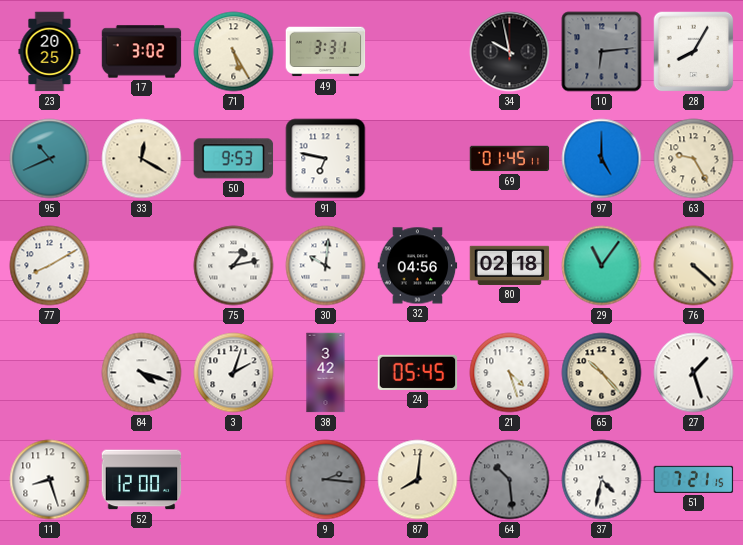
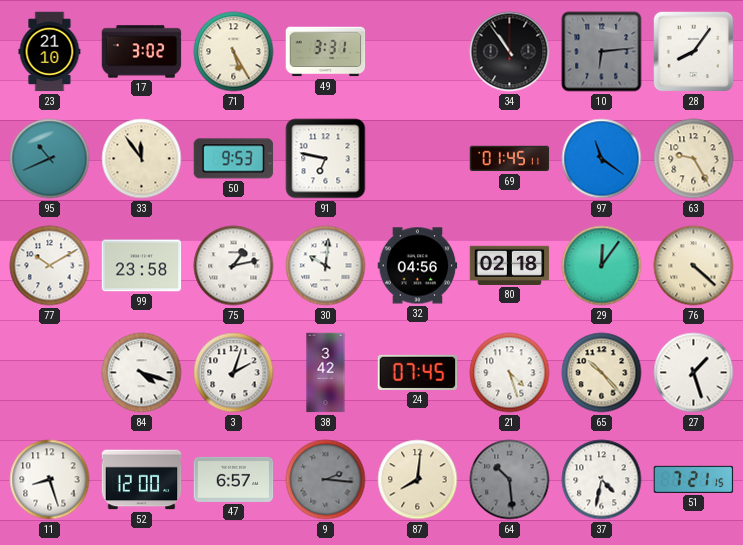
23: 20:25 -> 21:10
34: 9:58 -> 10:54
28: 8:05 -> 8:06
33: 12:20 -> 11:54
97: 5:00 -> 11:21
77: 8:10 -> 10:10
99: none -> 23:58
29: 11:06 -> 12:06
24: 05:45 -> 07:45
47: none -> 6:57
